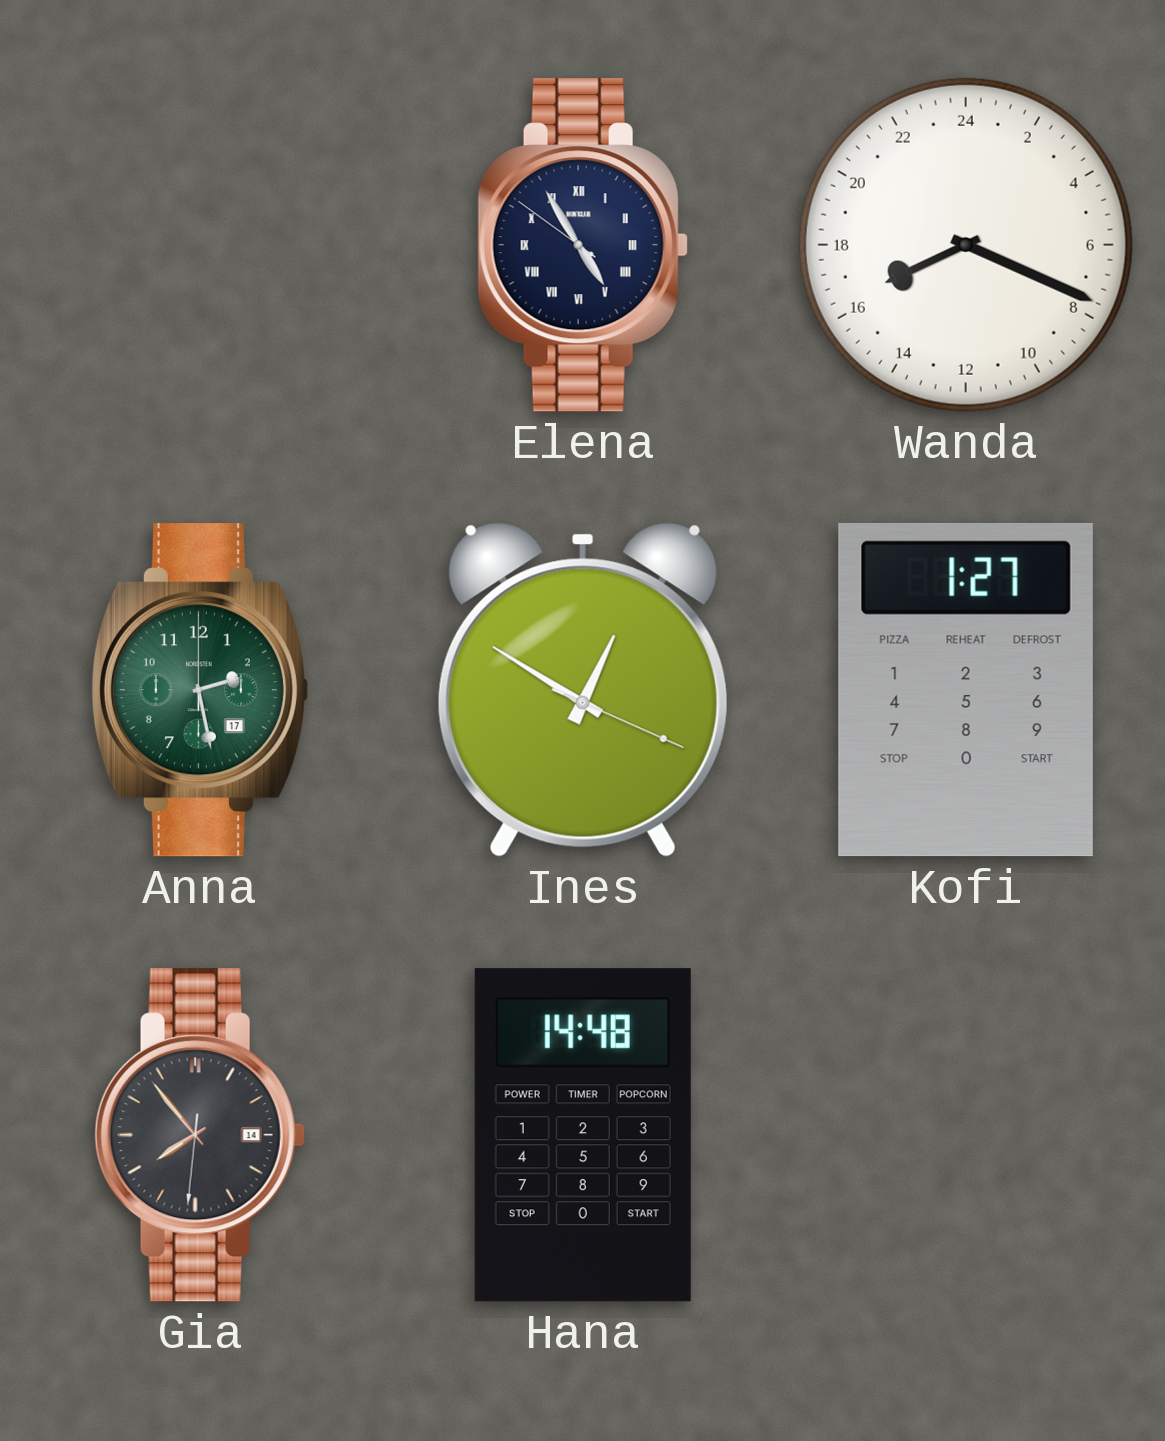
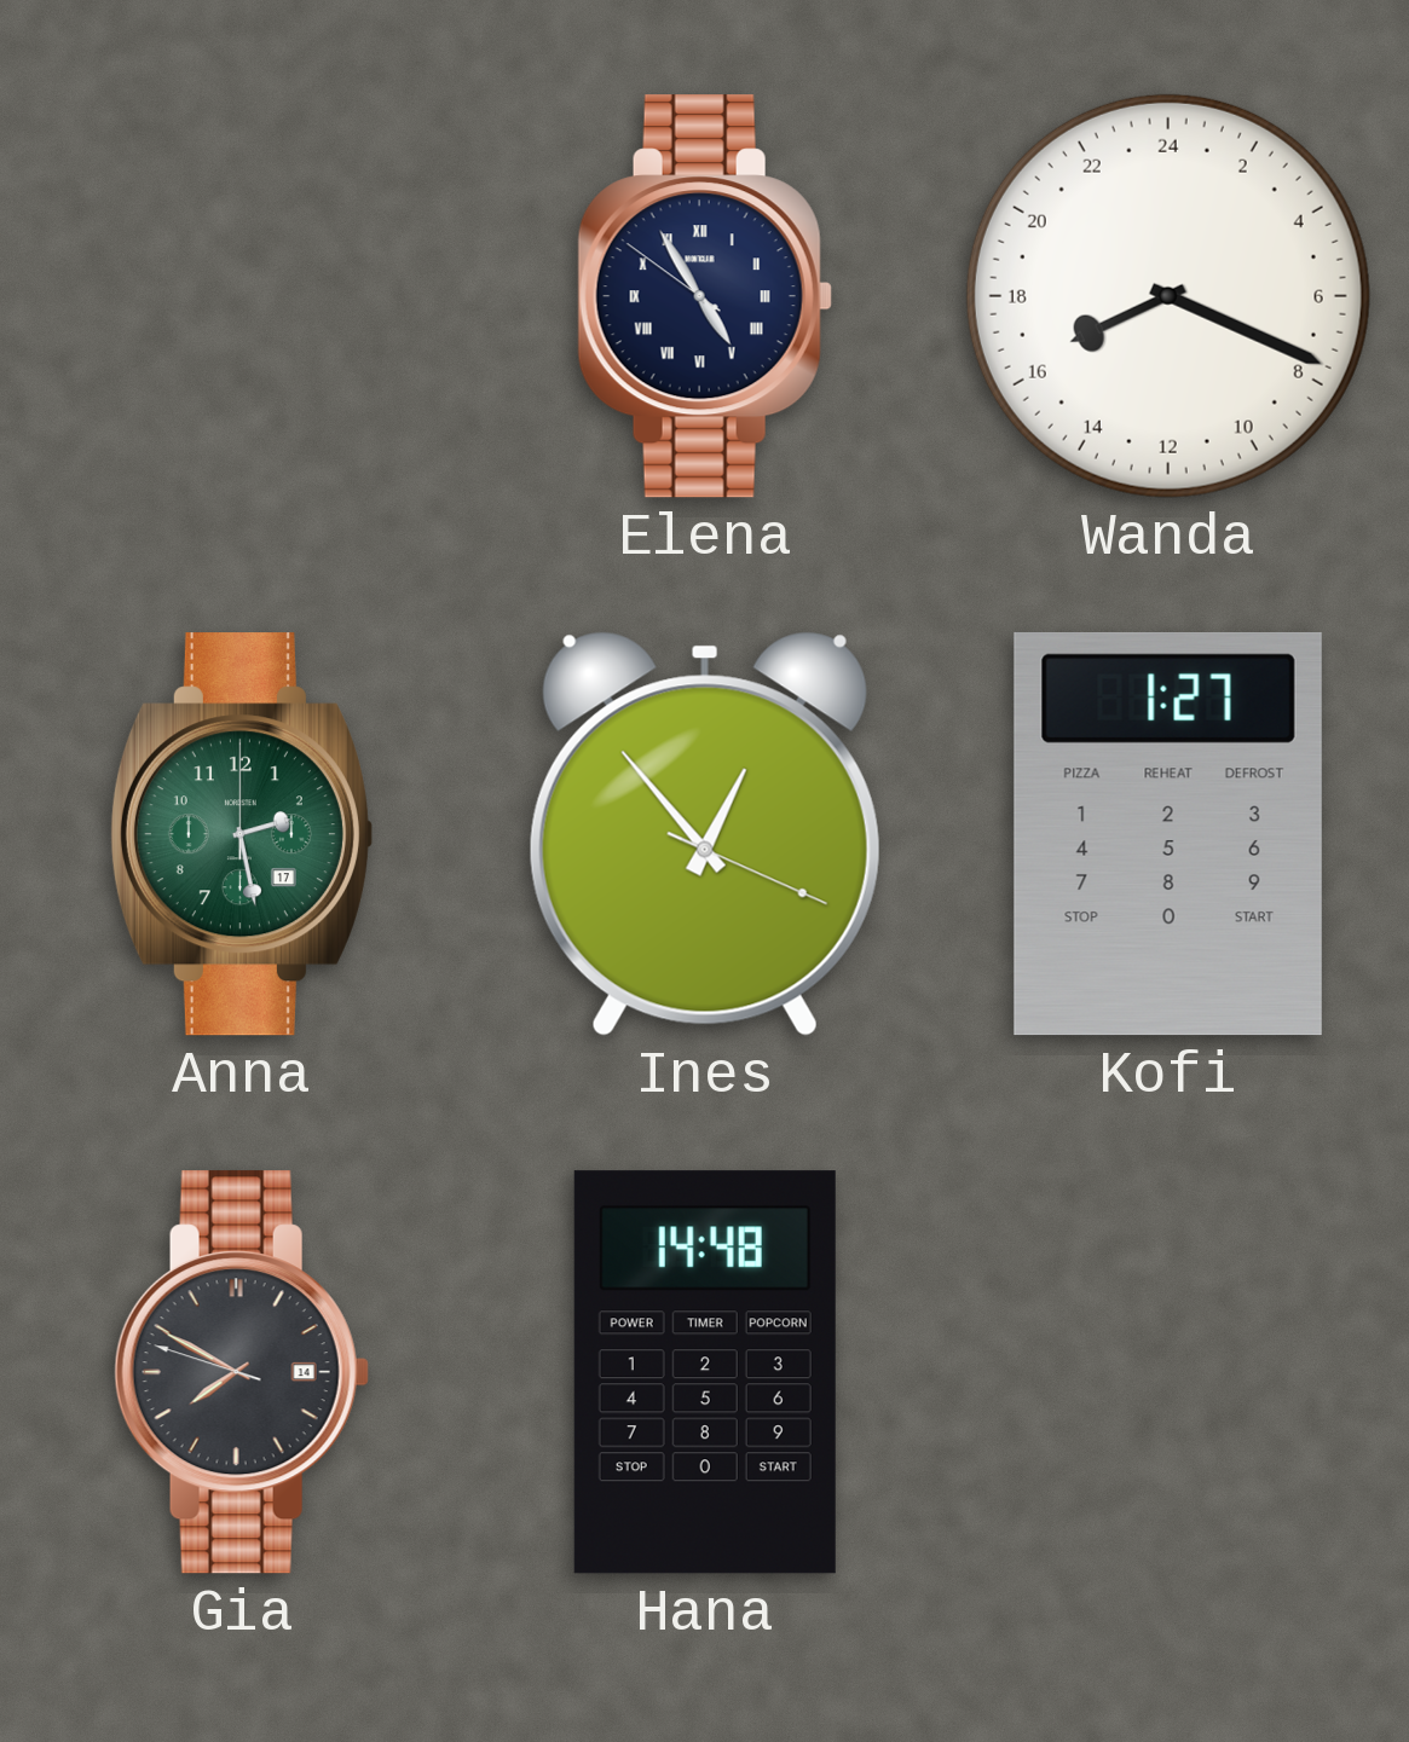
Ines: 12:50 -> 12:53
Gia: 7:53 -> 7:49
